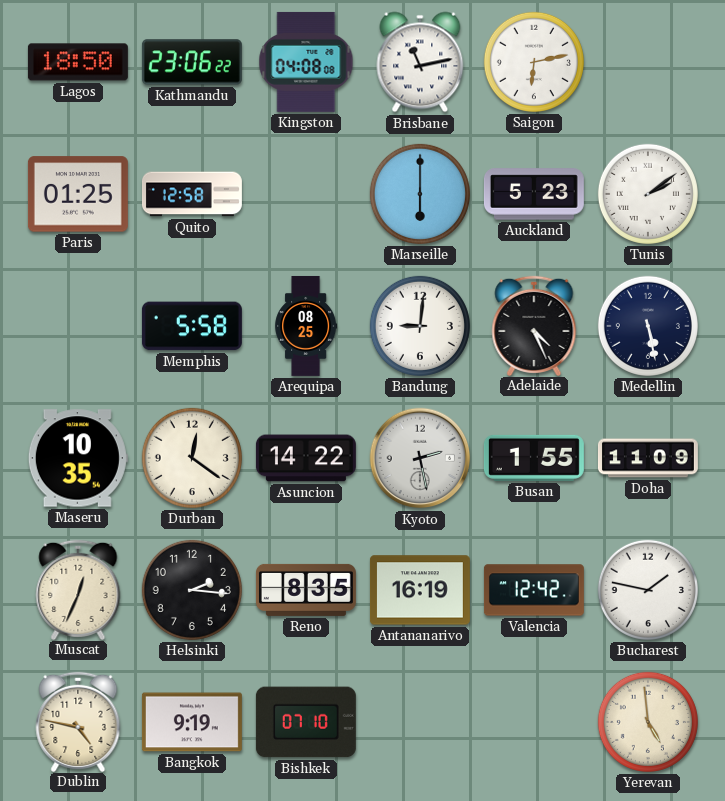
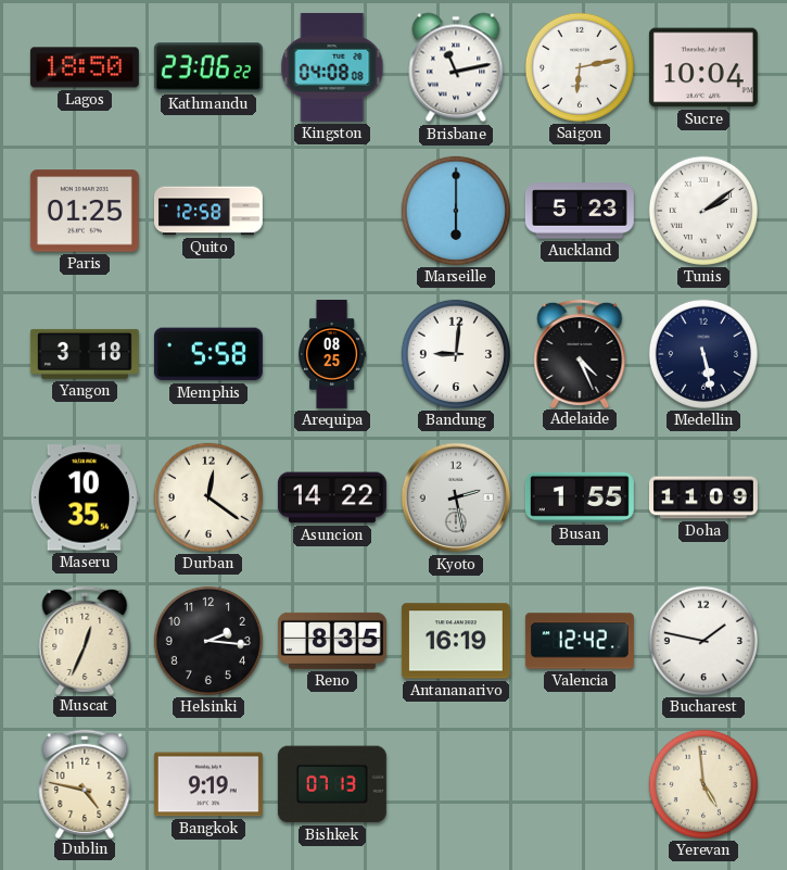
Sucre: none -> 10:04
Yangon: none -> 3:18
Bishkek: 07:10 -> 07:13
